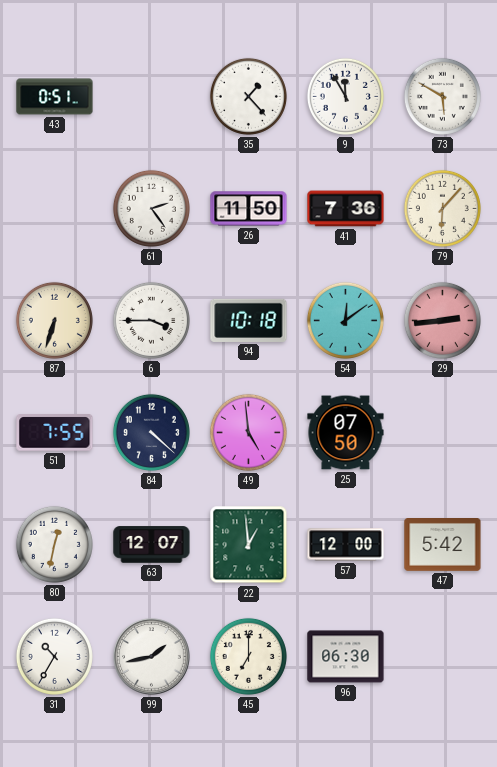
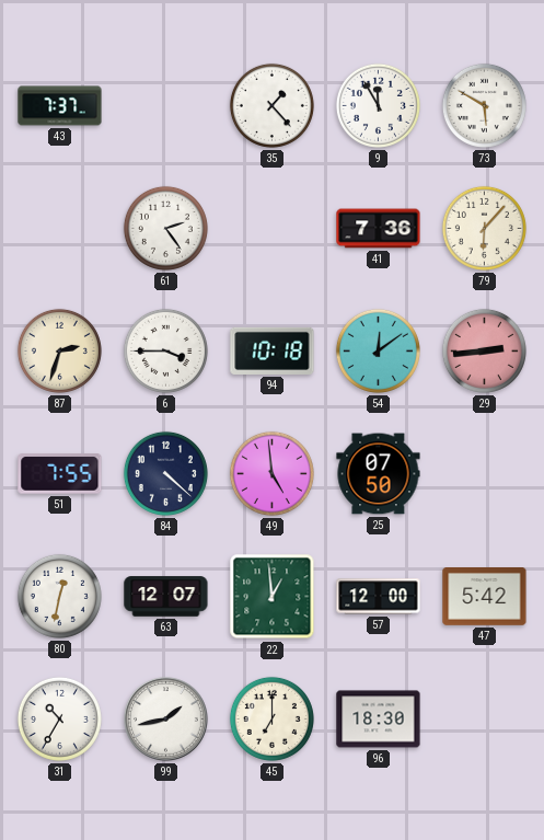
43: 0:51 -> 7:37
26: 11:50 -> none
87: 6:33 -> 2:33
96: 06:30 -> 18:30
